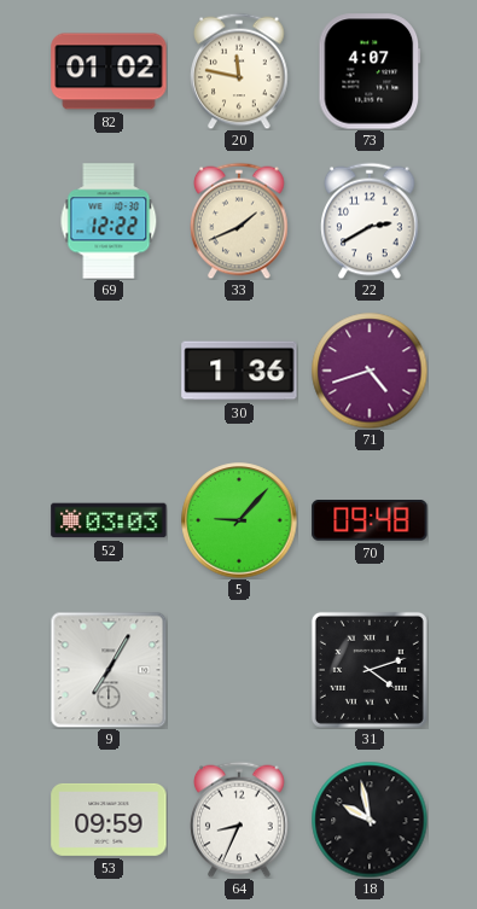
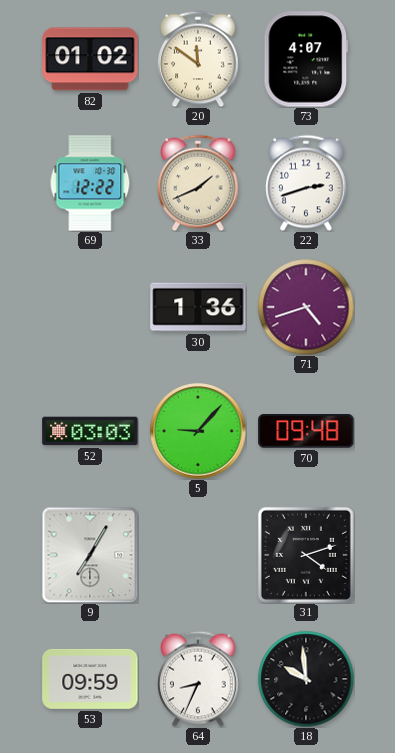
20: 11:47 -> 11:51
22: 2:40 -> 2:42
18: 9:58 -> 9:59
